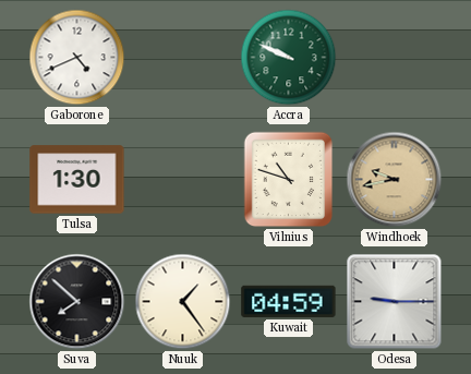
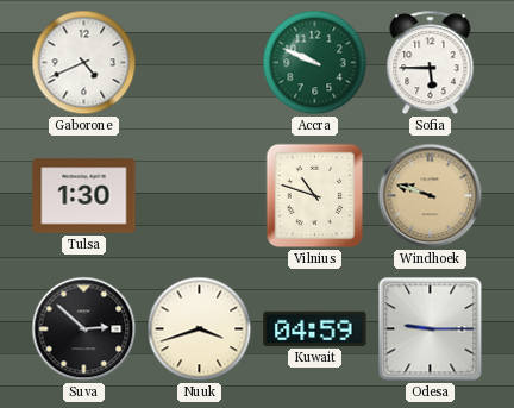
Sofia: none -> 5:45
Windhoek: 9:43 -> 9:48
Suva: 7:52 -> 2:52
Nuuk: 1:24 -> 3:42
